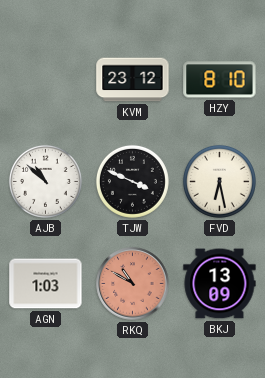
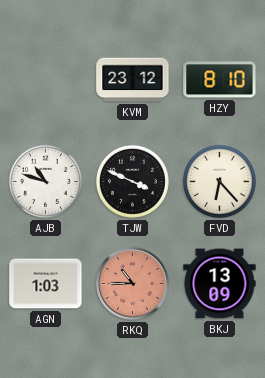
AJB: 10:52 -> 10:48
FVD: 6:28 -> 6:23
RKQ: 10:50 -> 10:45
